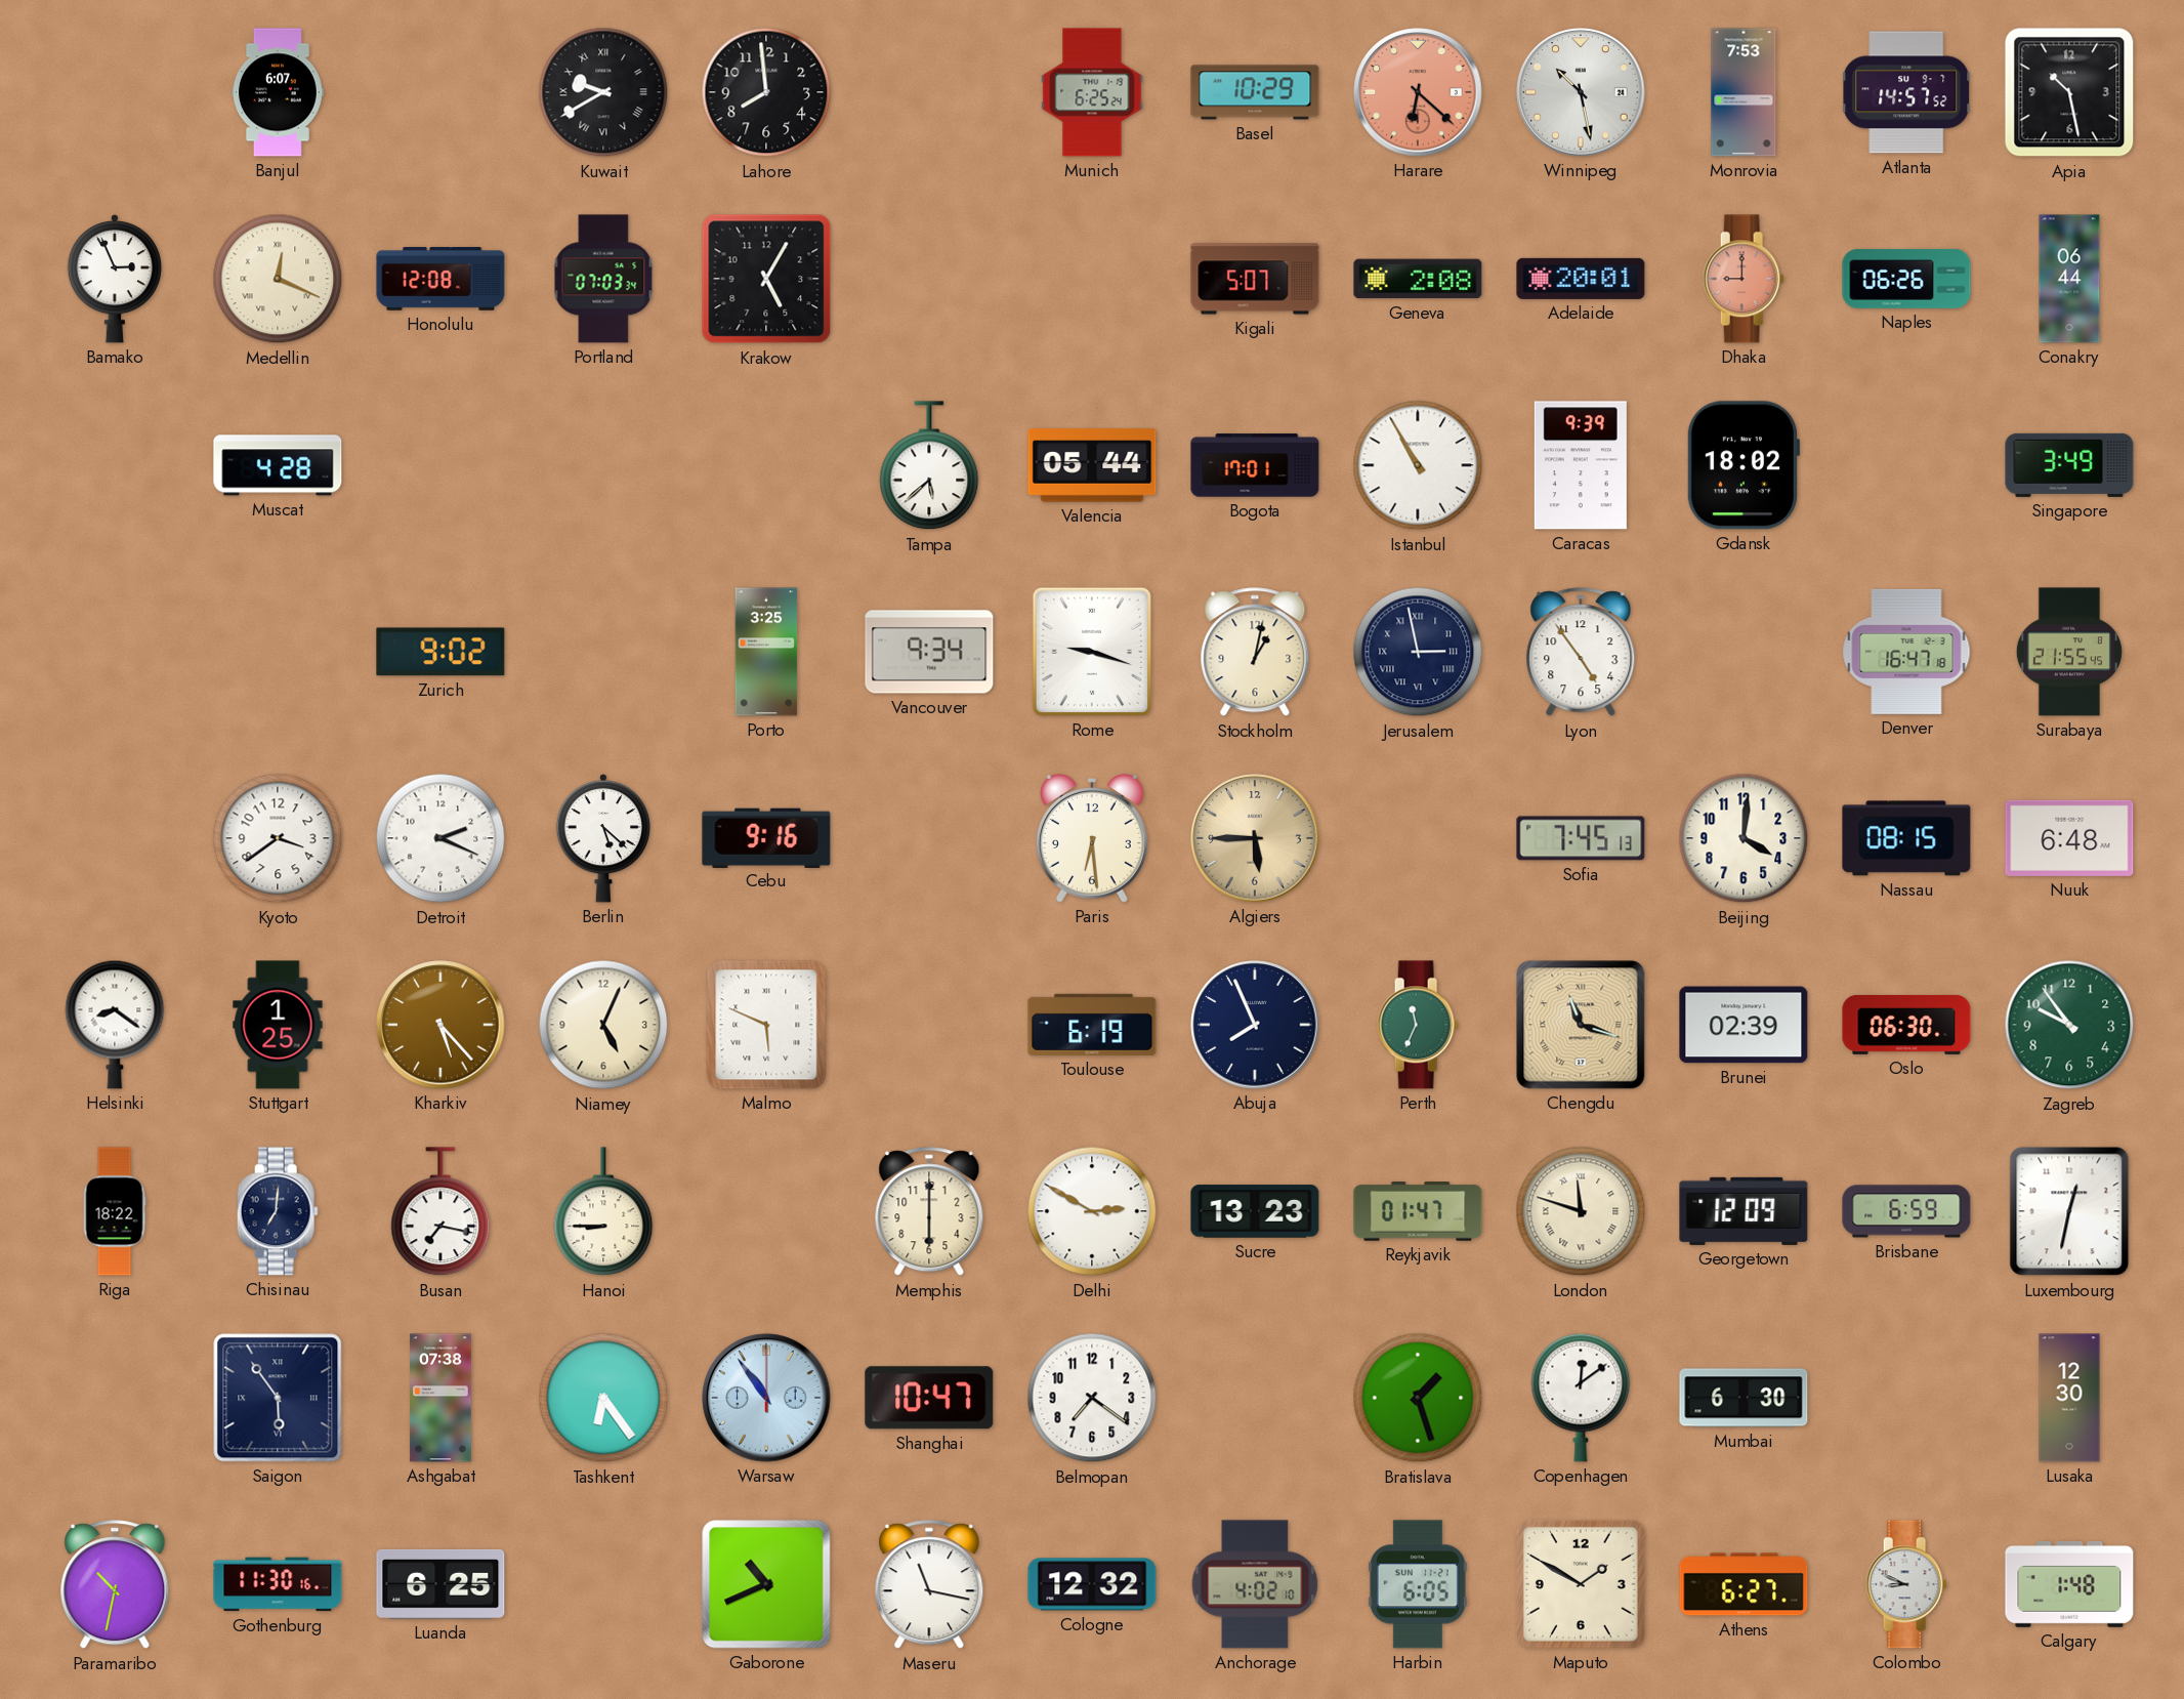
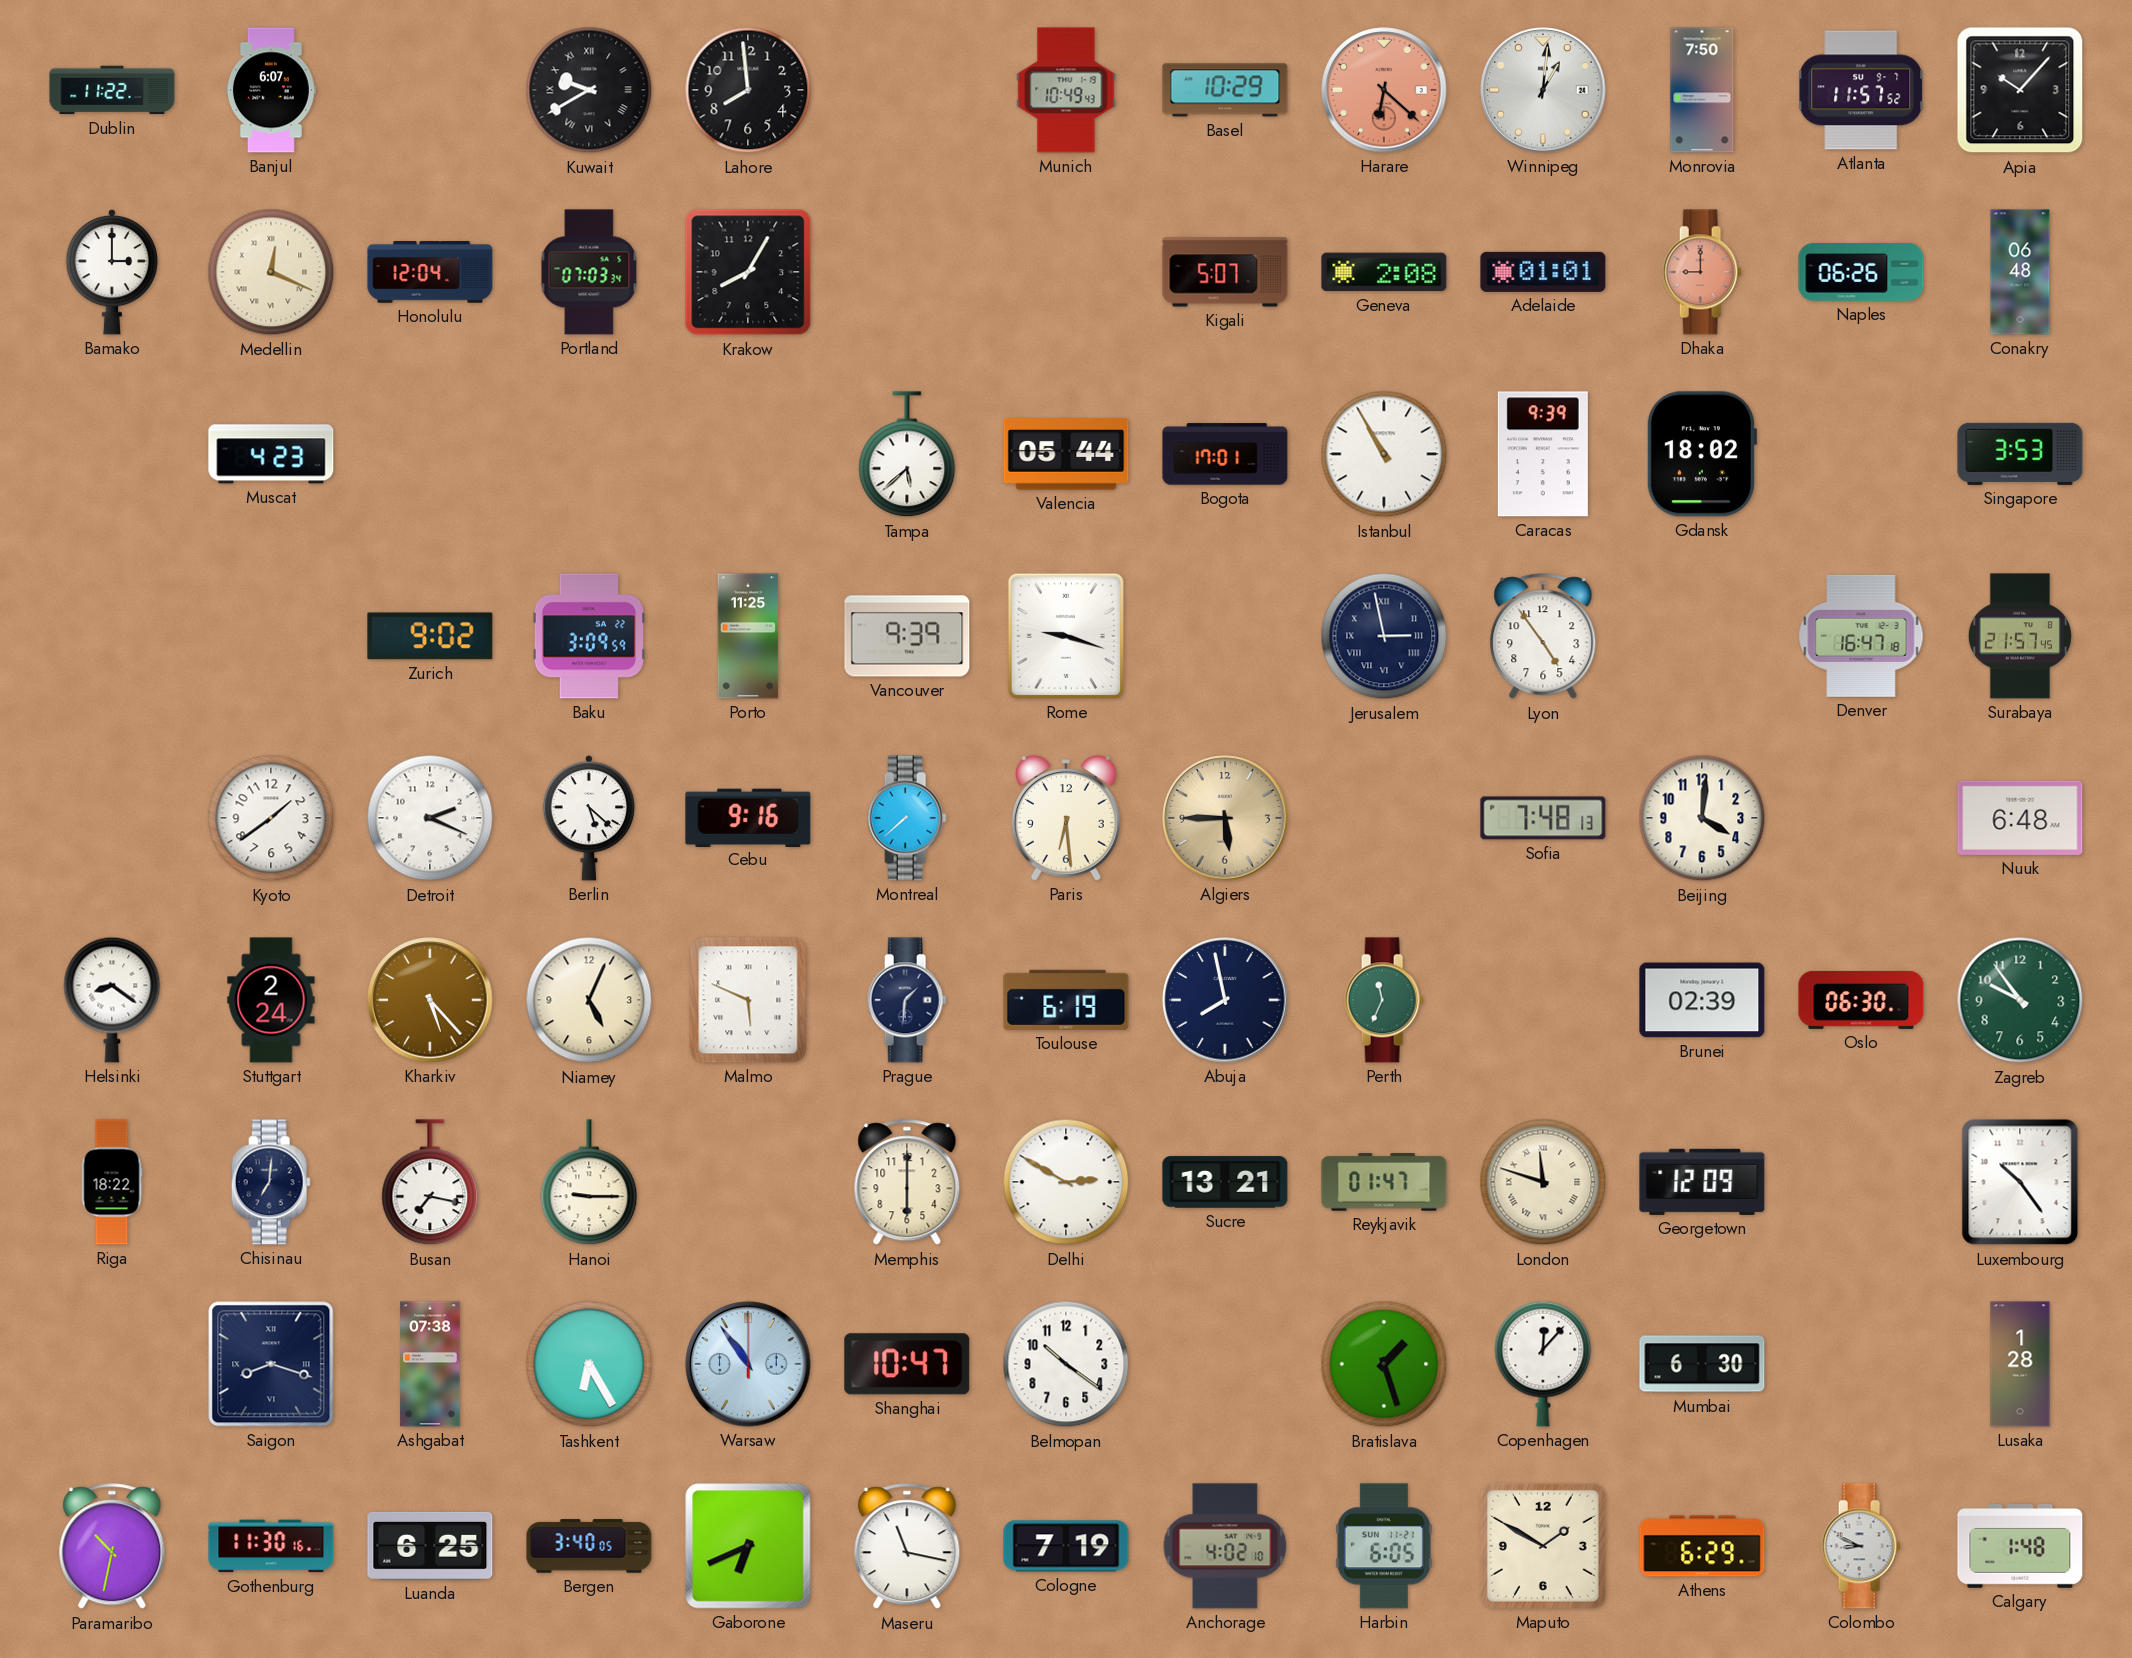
Dublin: none -> 11:22
Munich: 6:25 -> 10:49
Winnipeg: 10:28 -> 1:01
Monrovia: 7:53 -> 7:50
Atlanta: 14:57 -> 11:57
Apia: 10:28 -> 10:07
Bamako: 2:56 -> 3:00
Honolulu: 12:08 -> 12:04
Krakow: 5:05 -> 8:05
Adelaide: 20:01 -> 01:01
Conakry: 06:44 -> 06:48
Muscat: 4:28 -> 4:23
Singapore: 3:49 -> 3:53
Baku: none -> 3:09
Porto: 3:25 -> 11:25
Vancouver: 9:34 -> 9:39
Stockholm: 1:02 -> none
Surabaya: 21:55 -> 21:57
Kyoto: 3:39 -> 1:39
Montreal: none -> 7:38
Sofia: 7:45 -> 7:48
Nassau: 08:15 -> none
Stuttgart: 1:25 -> 2:24
Prague: none -> 1:31
Abuja: 7:56 -> 7:58
Chengdu: 11:18 -> none
Hanoi: 8:45 -> 9:15
Sucre: 13:23 -> 13:21
Brisbane: 6:59 -> none
Luxembourg: 12:32 -> 10:24
Saigon: 5:54 -> 8:18
Tashkent: 6:24 -> 6:25
Belmopan: 7:21 -> 10:21
Copenhagen: 12:09 -> 12:07
Lusaka: 12:30 -> 1:28
Bergen: none -> 3:40
Gaborone: 10:41 -> 6:41
Cologne: 12:32 -> 7:19
Athens: 6:27 -> 6:29
